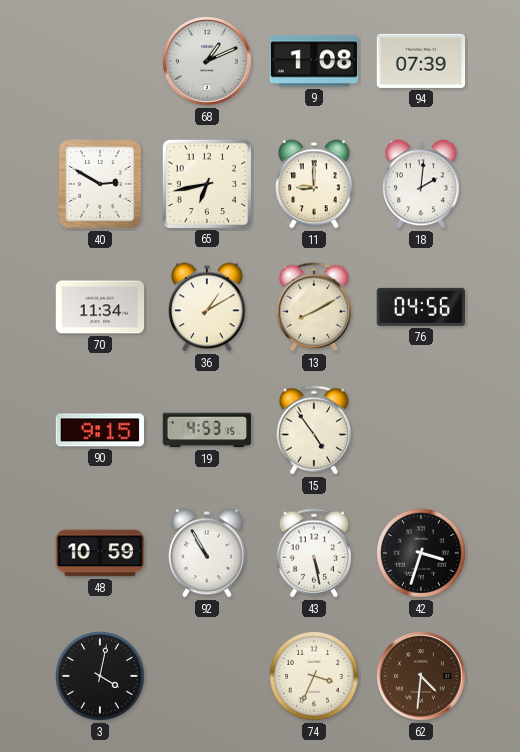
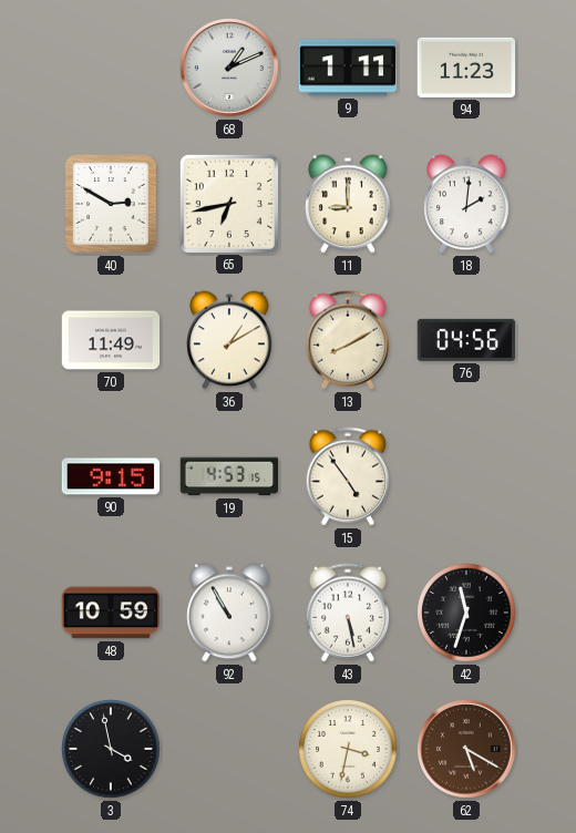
9: 1:08 -> 1:11
94: 07:39 -> 11:23
70: 11:34 -> 11:49
42: 3:33 -> 11:33
3: 4:02 -> 3:58
74: 3:34 -> 3:32
62: 4:31 -> 5:20
